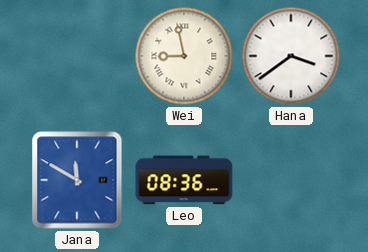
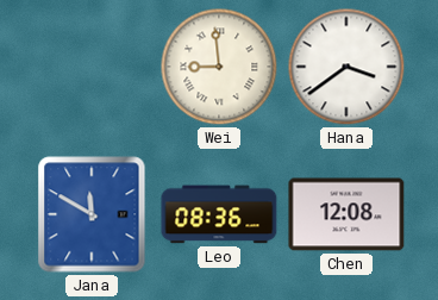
Wei: 8:58 -> 8:59
Chen: none -> 12:08
